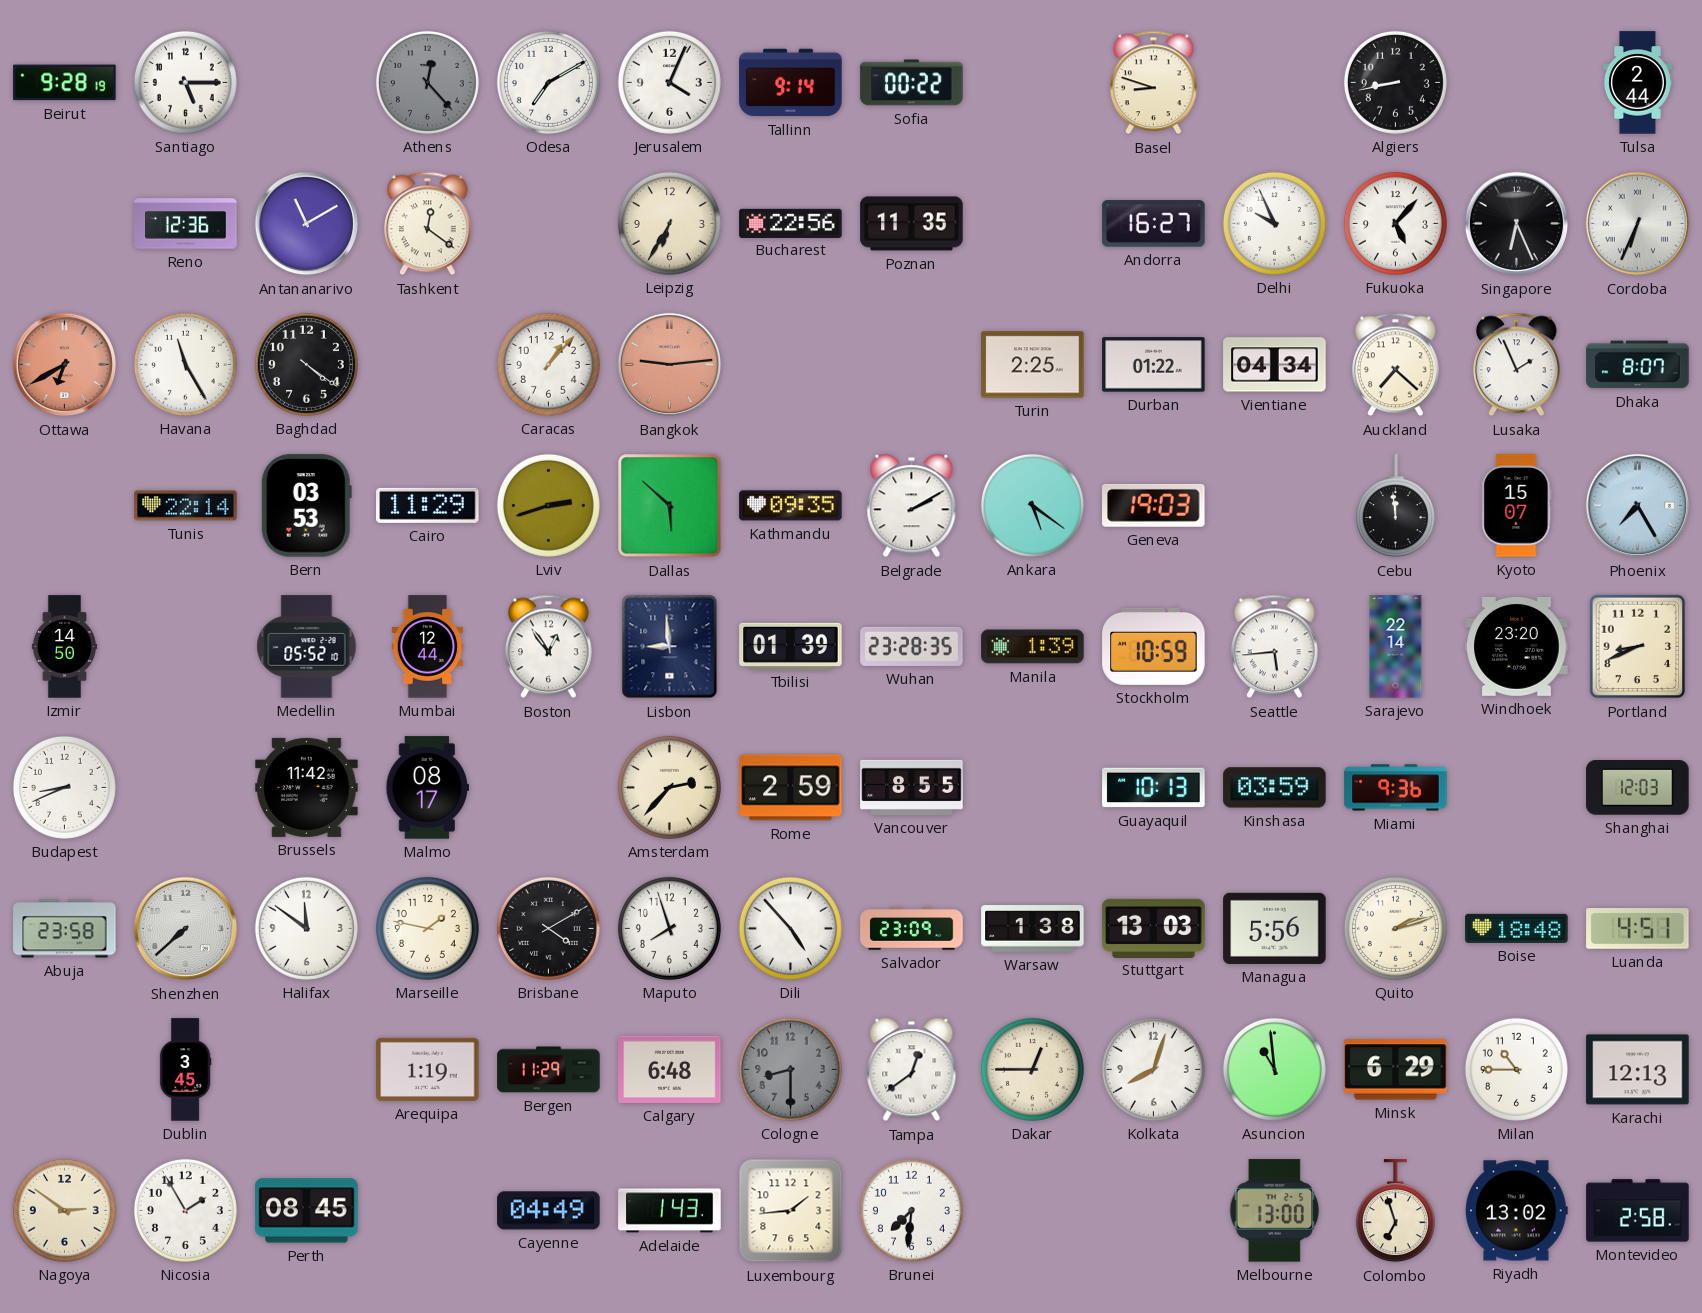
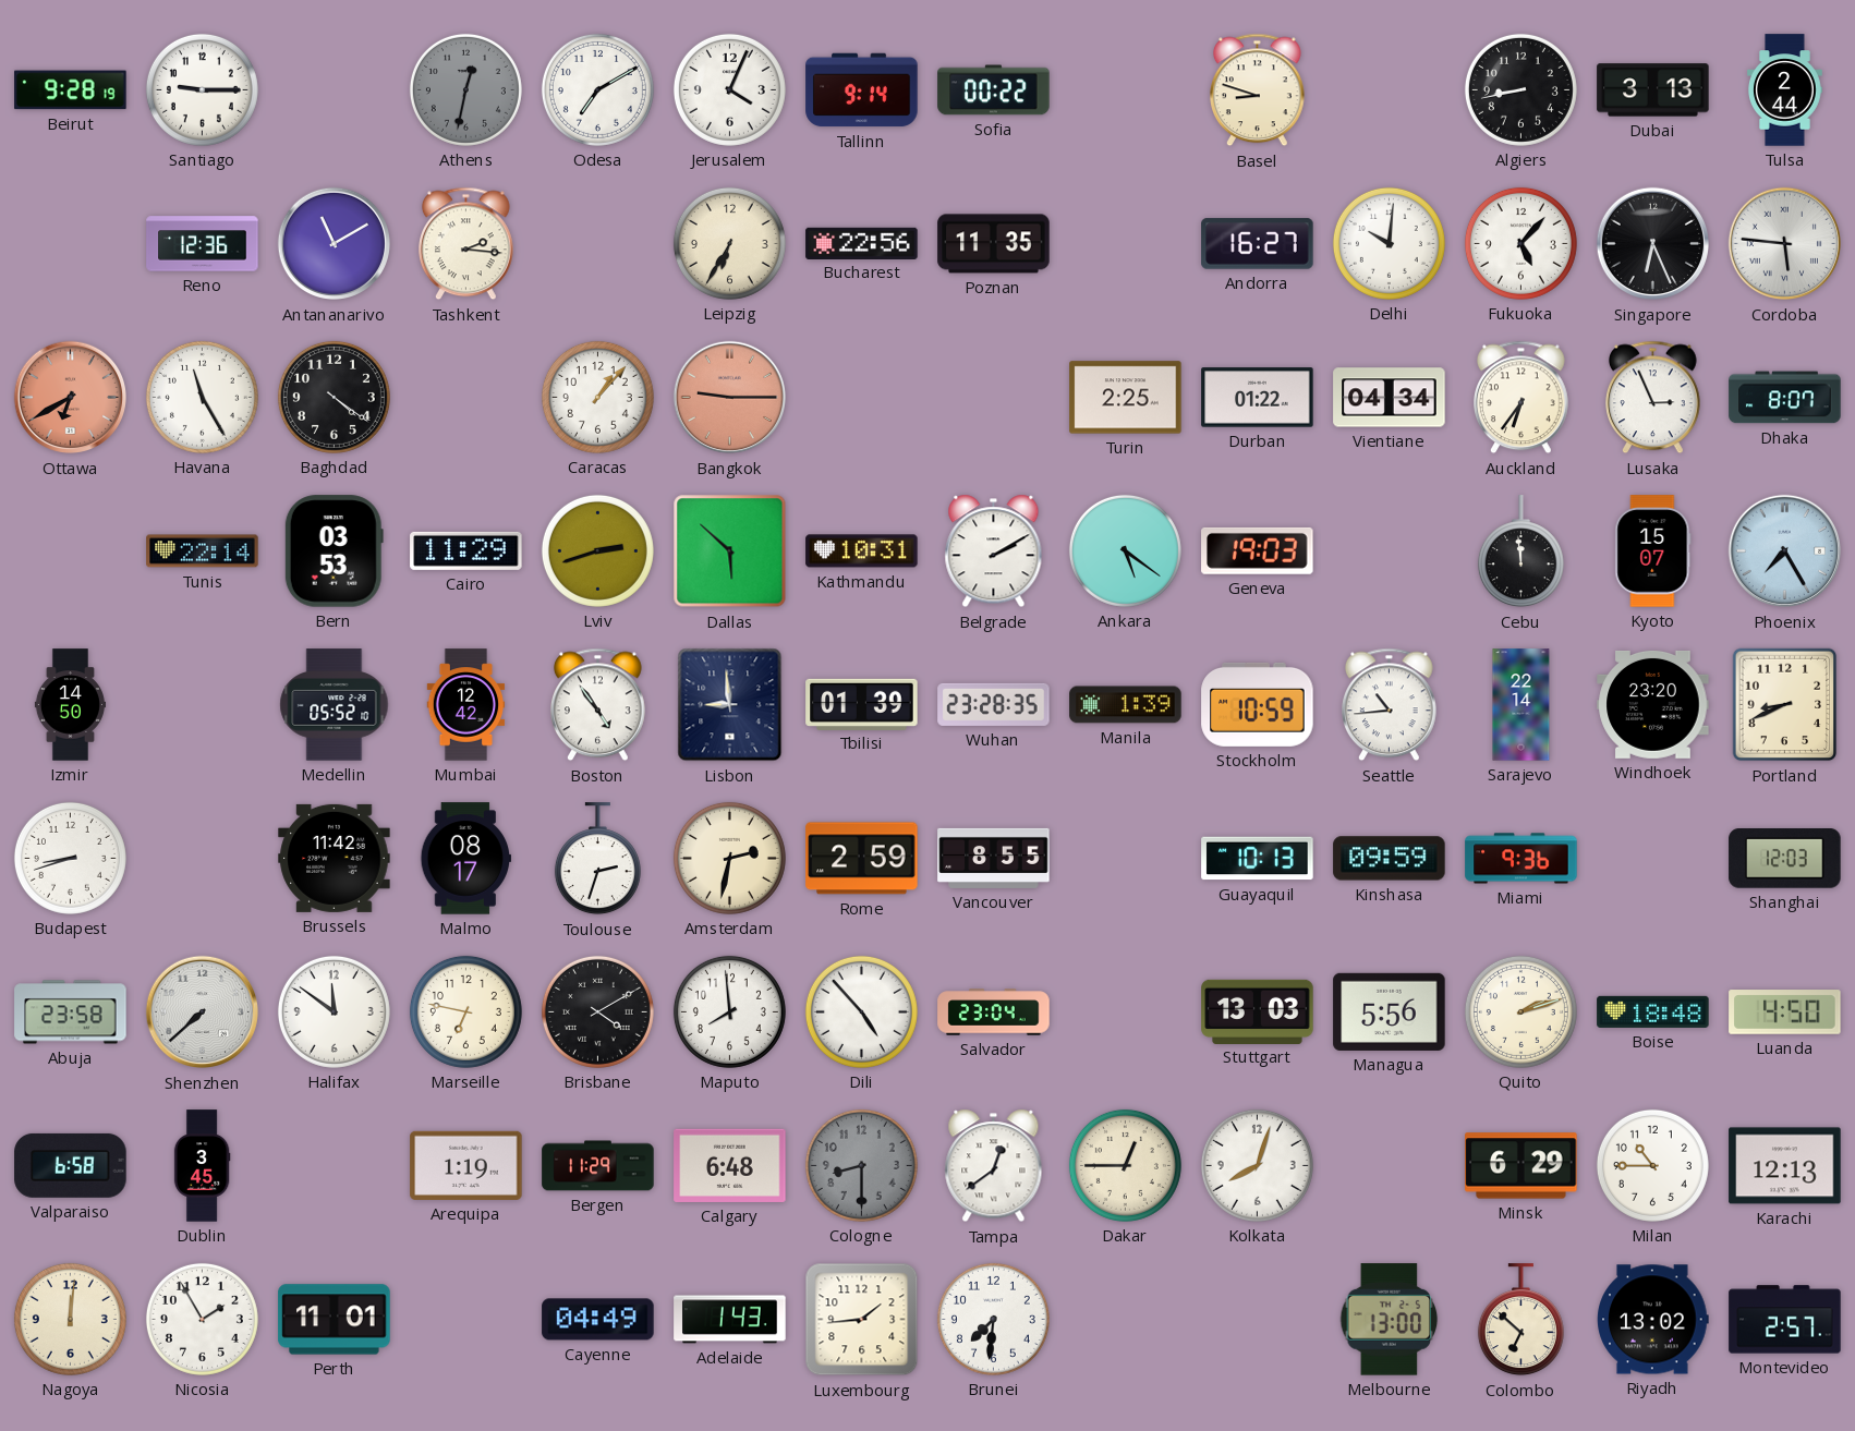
Santiago: 5:15 -> 9:15
Athens: 12:23 -> 12:32
Dubai: none -> 3:13
Tashkent: 12:21 -> 2:16
Delhi: 9:56 -> 10:01
Cordoba: 6:34 -> 5:46
Bangkok: 9:14 -> 9:15
Auckland: 7:22 -> 6:36
Lusaka: 1:56 -> 2:56
Kathmandu: 09:35 -> 10:31
Mumbai: 12:44 -> 12:42
Boston: 12:54 -> 4:54
Seattle: 5:44 -> 10:44
Budapest: 8:41 -> 8:42
Toulouse: none -> 2:33
Amsterdam: 2:37 -> 2:32
Kinshasa: 03:59 -> 09:59
Marseille: 1:47 -> 6:47
Maputo: 7:57 -> 7:59
Salvador: 23:09 -> 23:04
Warsaw: 1:38 -> none
Luanda: 4:51 -> 4:50
Valparaiso: none -> 6:58
Asuncion: 10:59 -> none
Nagoya: 2:51 -> 12:01
Perth: 08:45 -> 11:01
Colombo: 6:57 -> 6:52
Montevideo: 2:58 -> 2:57
